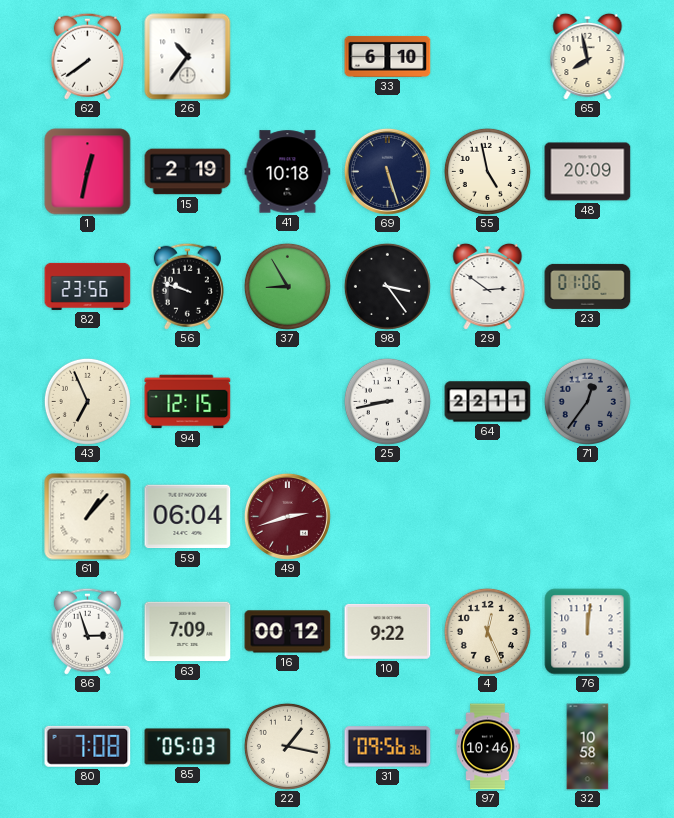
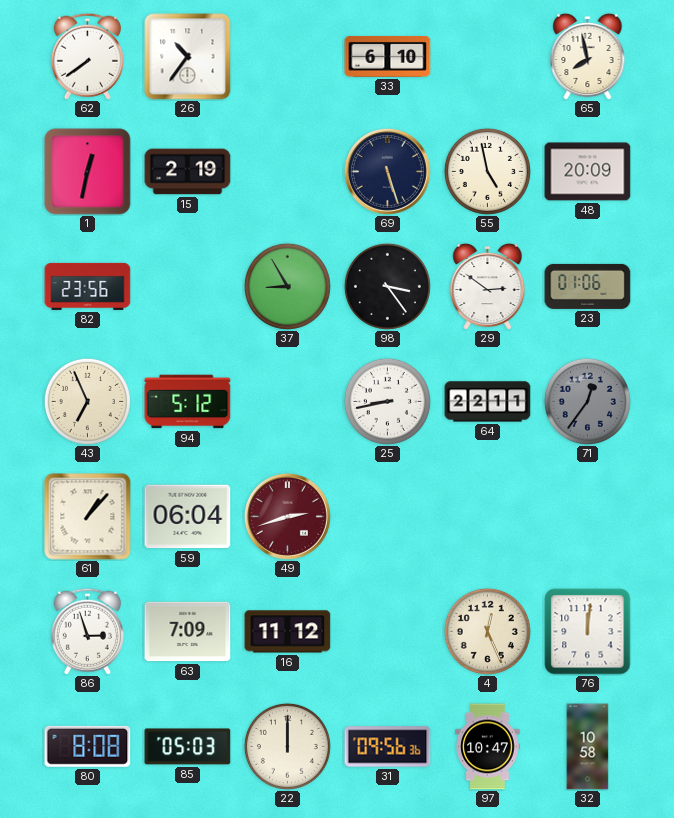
41: 10:18 -> none
56: 9:48 -> none
94: 12:15 -> 5:12
16: 00:12 -> 11:12
10: 9:22 -> none
80: 7:08 -> 8:08
22: 1:17 -> 12:00
97: 10:46 -> 10:47
